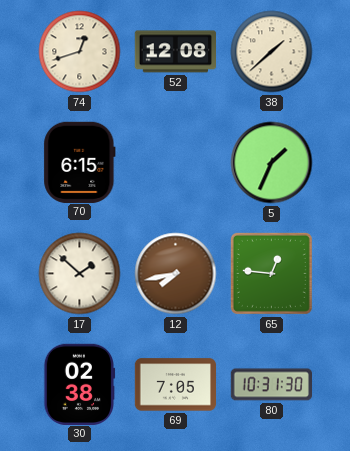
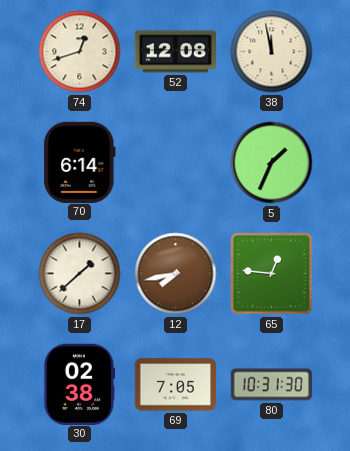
38: 1:38 -> 11:58
70: 6:15 -> 6:14
17: 1:52 -> 1:38
